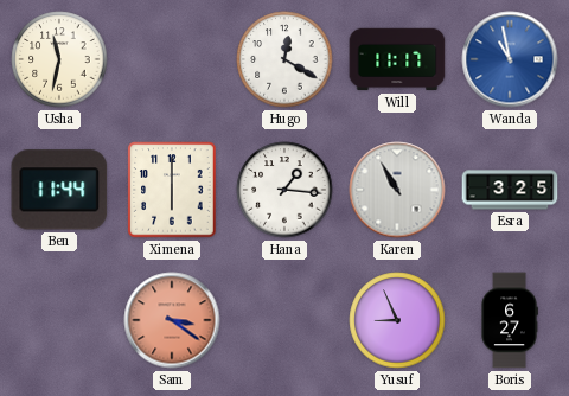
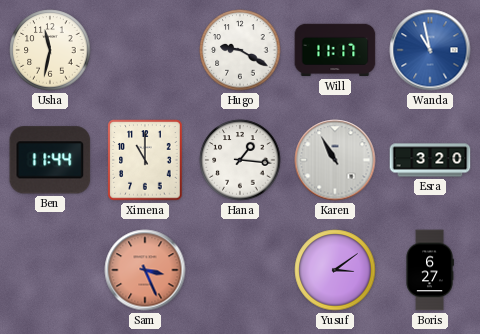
Hugo: 12:20 -> 9:20
Ximena: 6:00 -> 11:00
Esra: 3:25 -> 3:20
Sam: 3:21 -> 3:26
Yusuf: 8:56 -> 3:09
